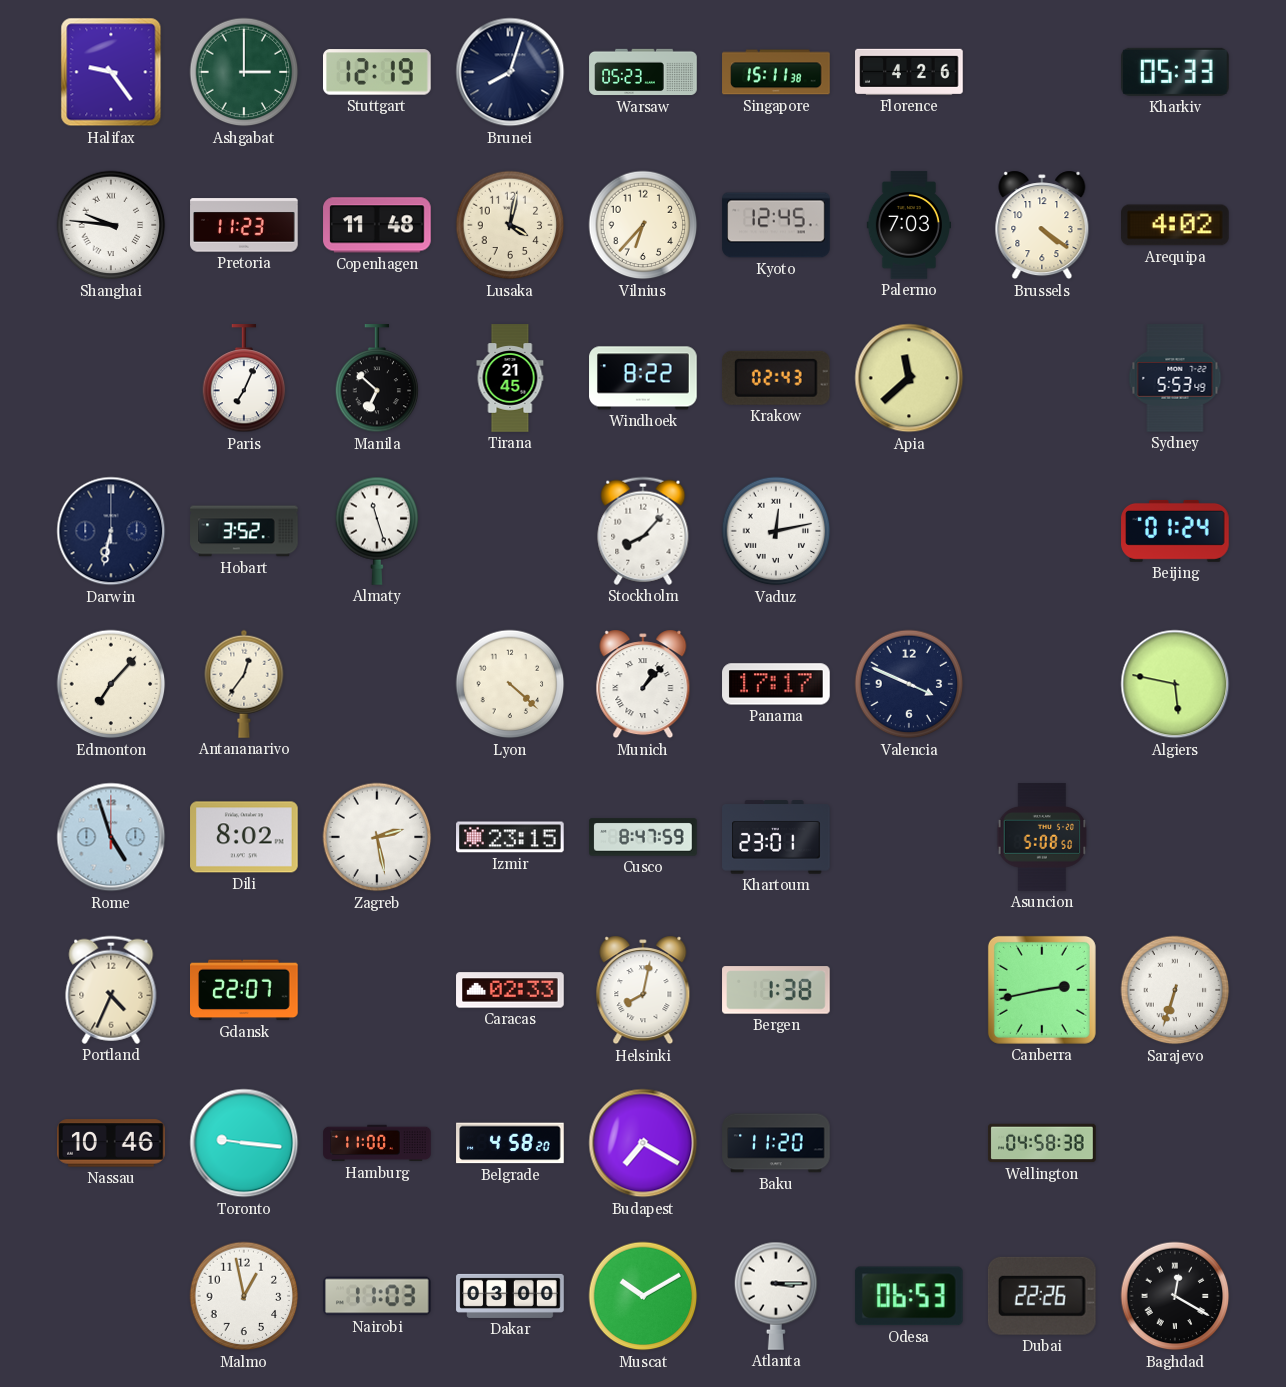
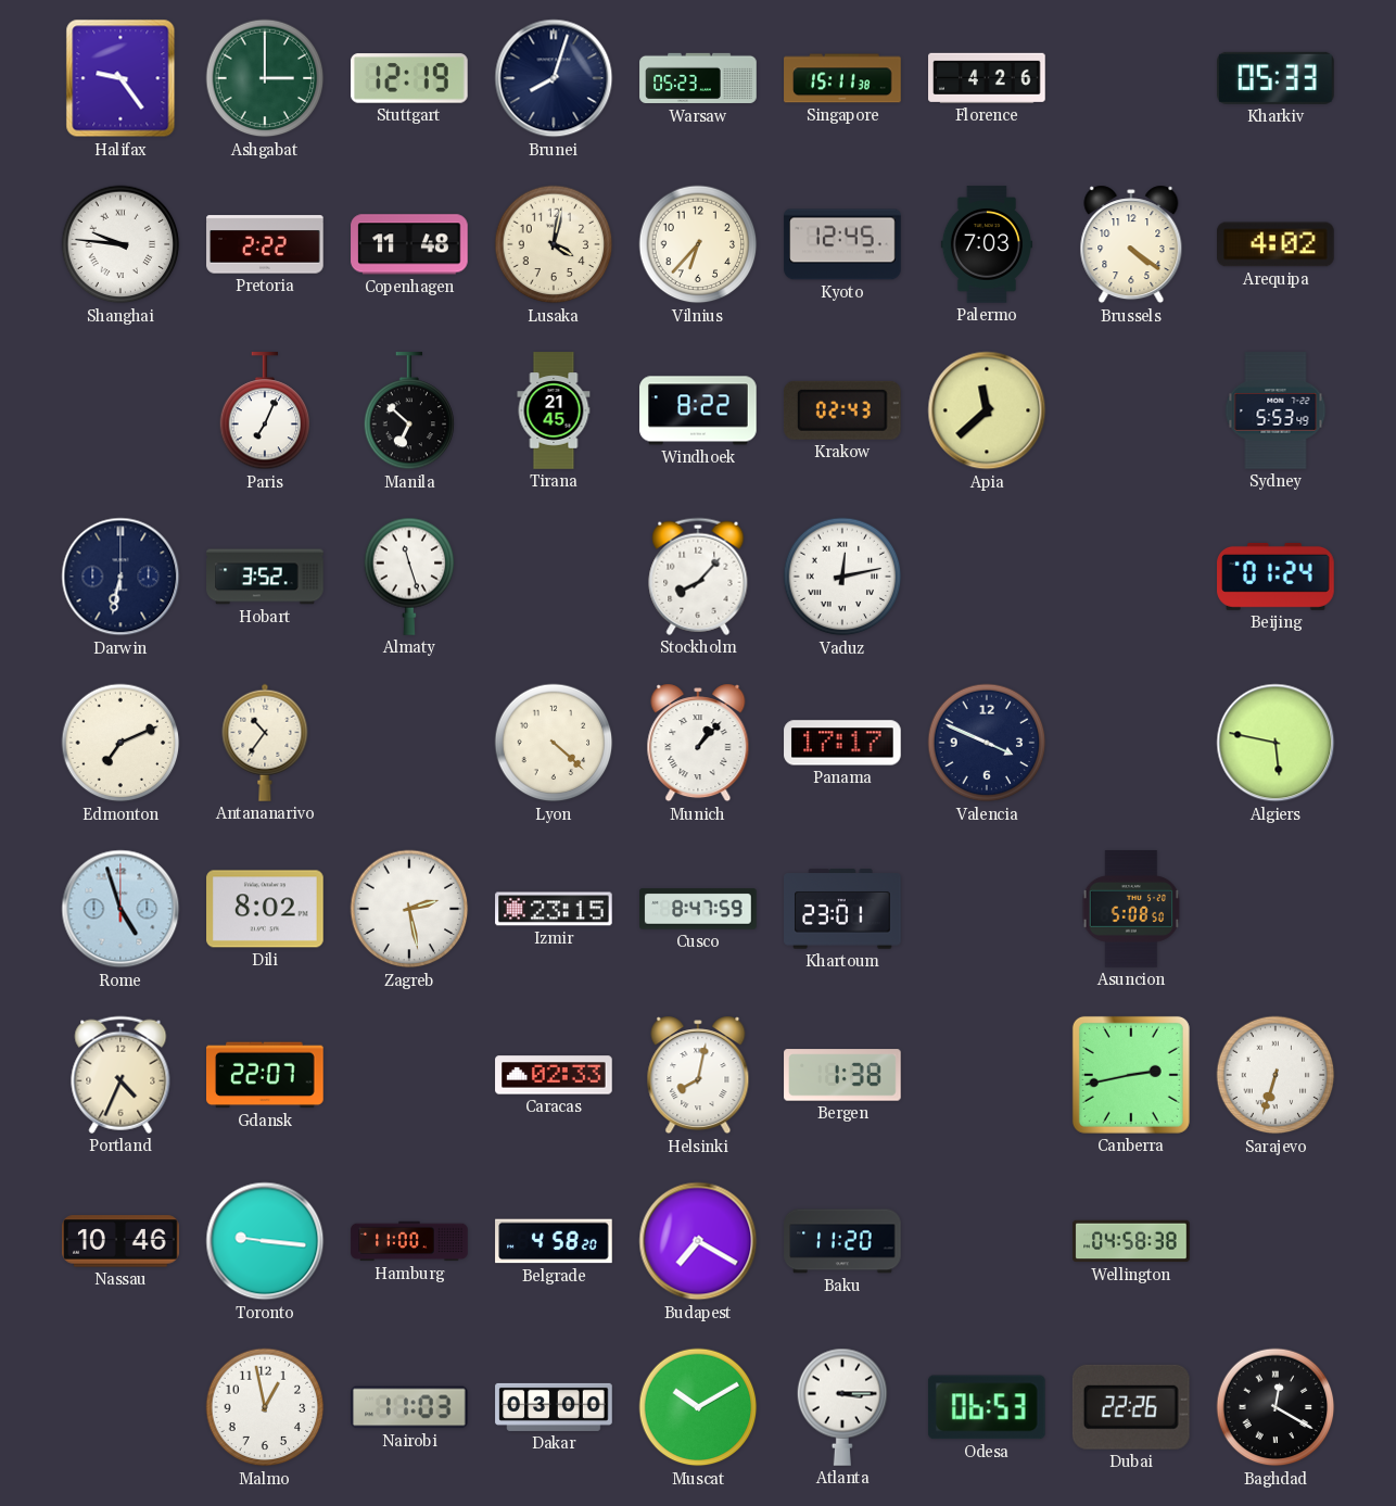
Pretoria: 11:23 -> 2:22
Edmonton: 7:07 -> 7:11
Antananarivo: 12:36 -> 10:36
